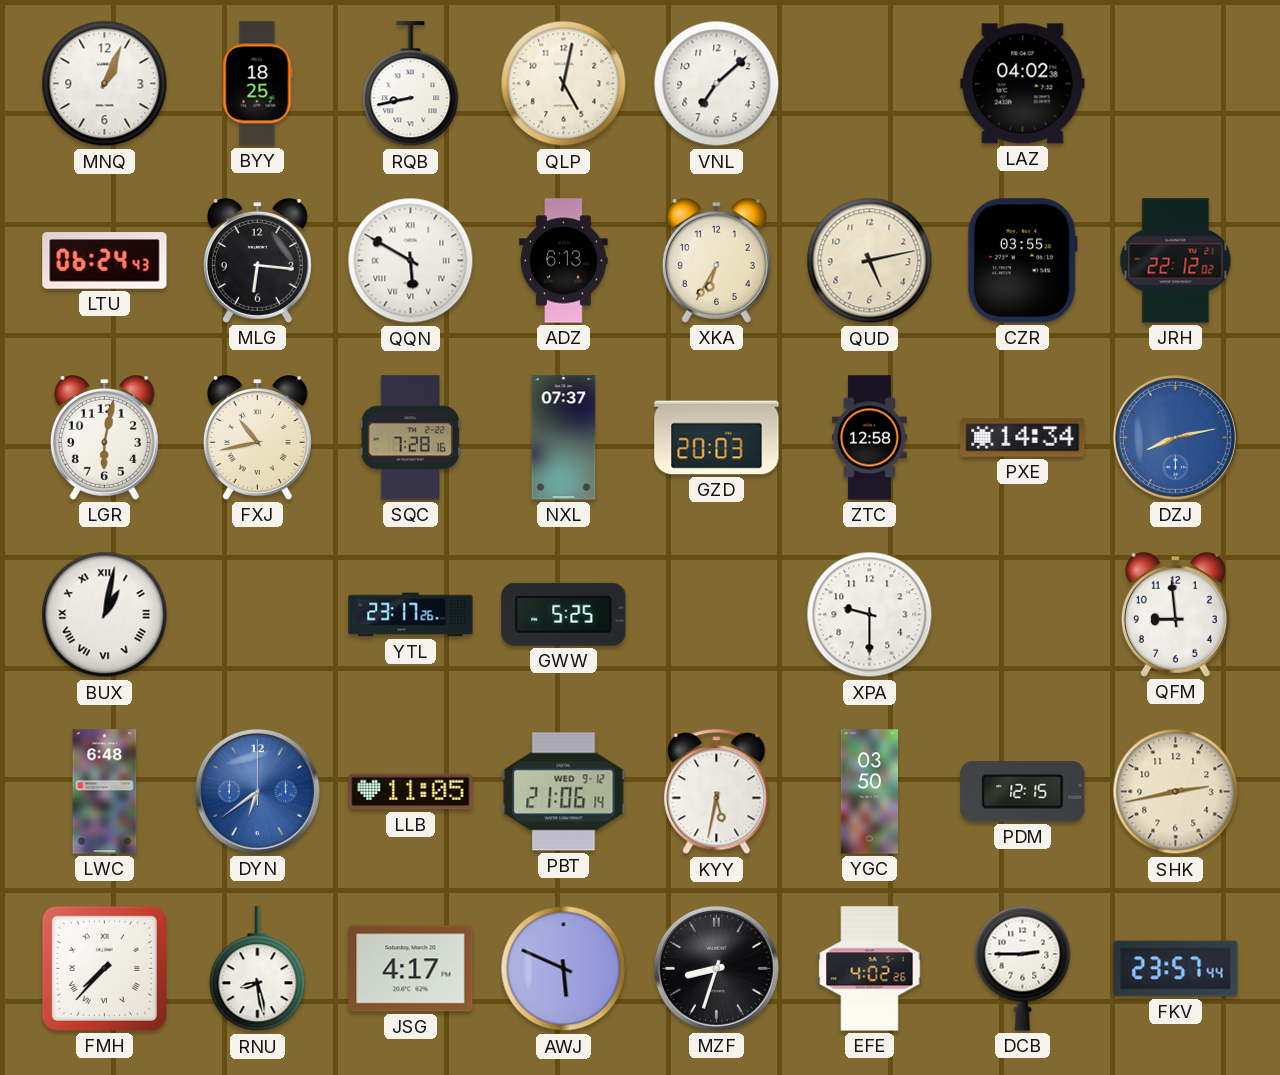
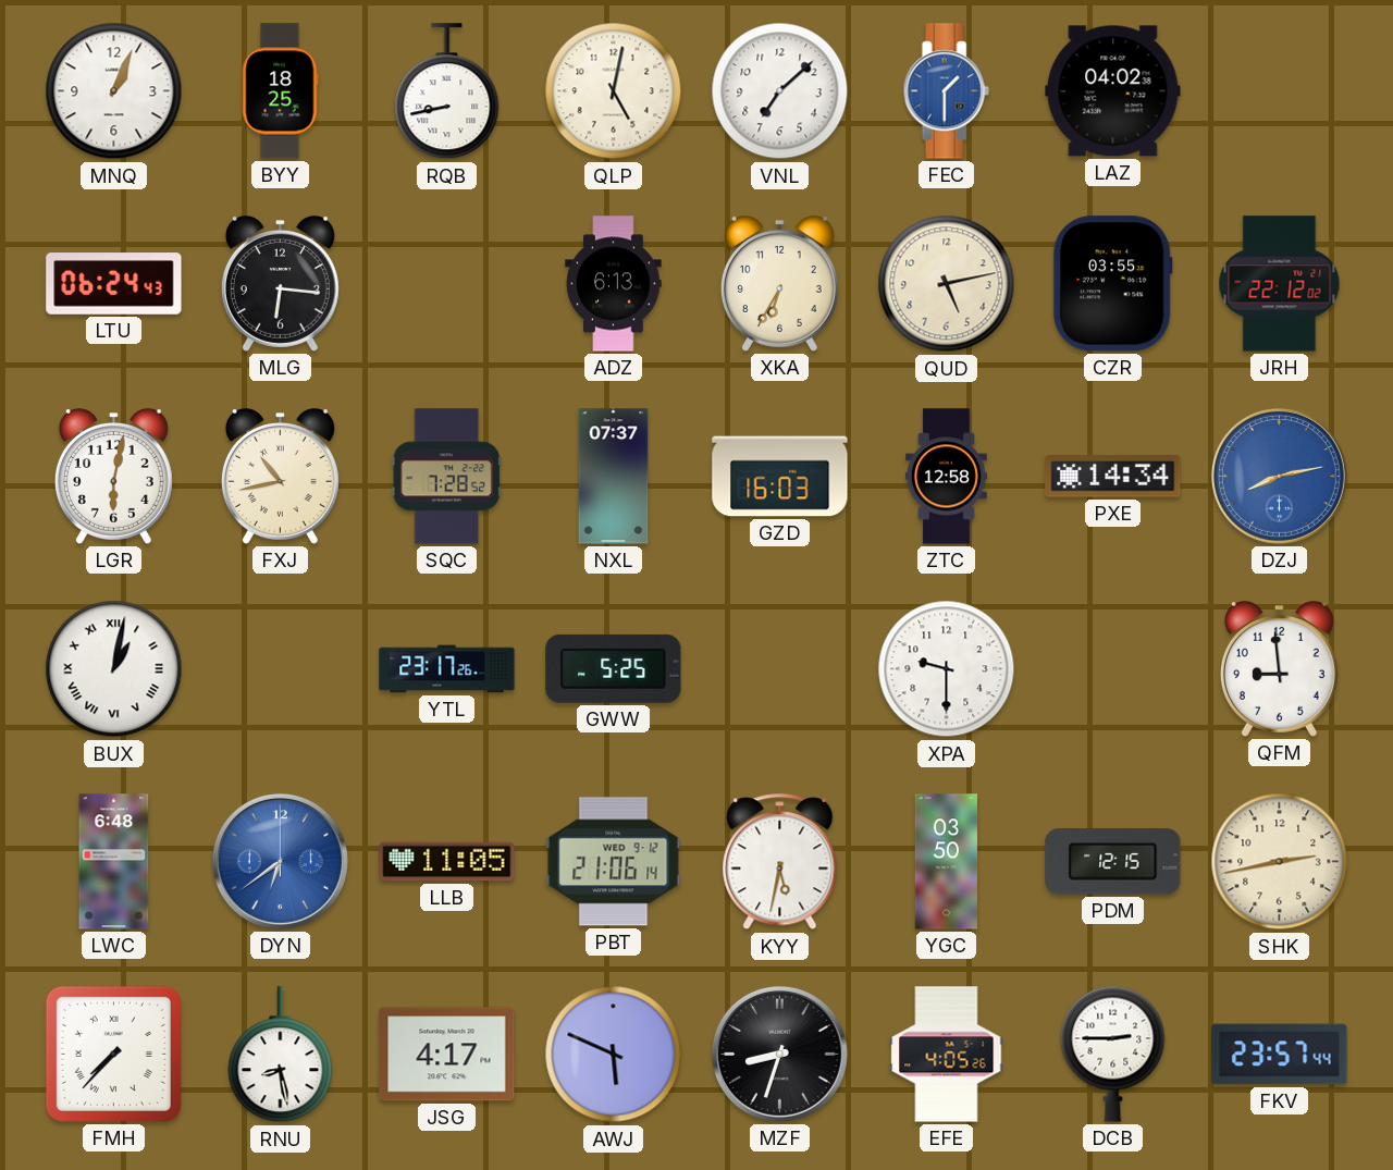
FEC: none -> 1:30
QQN: 5:50 -> none
SQC: 7:28:16 -> 7:28:52
GZD: 20:03 -> 16:03
EFE: 4:02 -> 4:05
